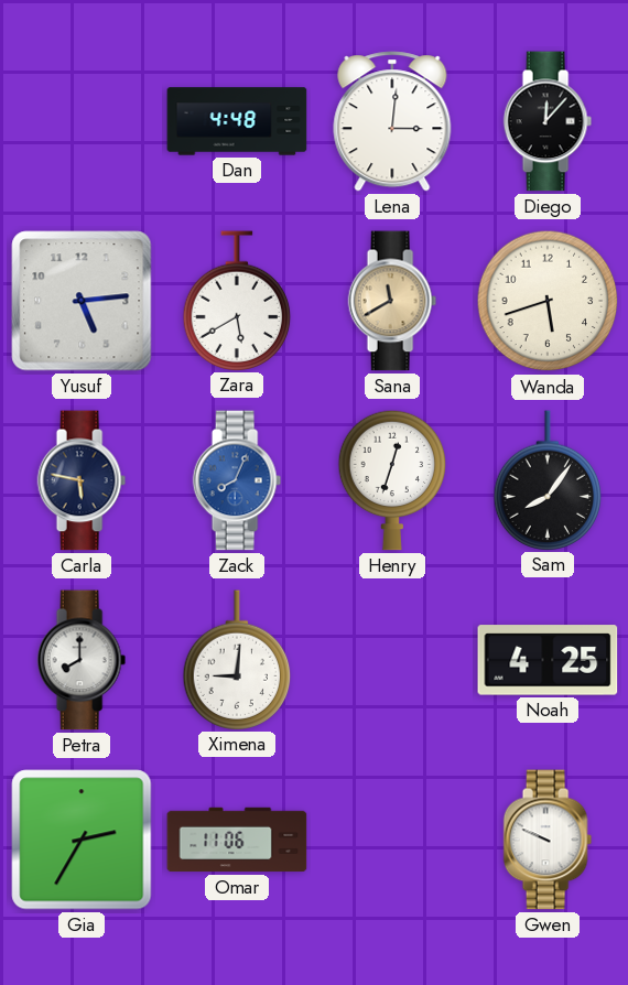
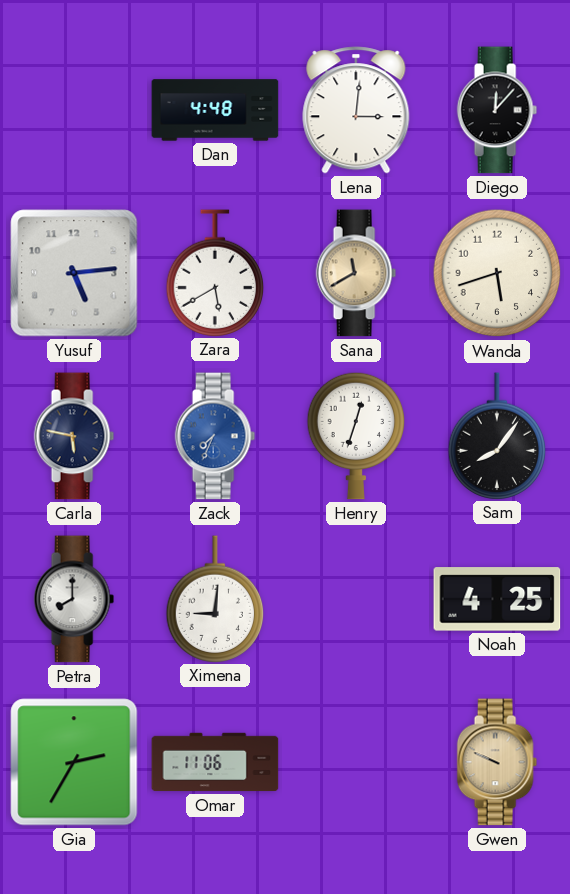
Zack: 8:04 -> 7:34
Gwen dial: white -> champagne
